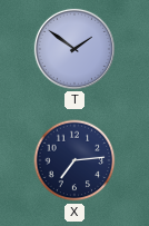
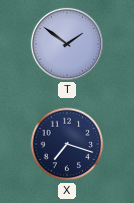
X: 7:14 -> 7:18
